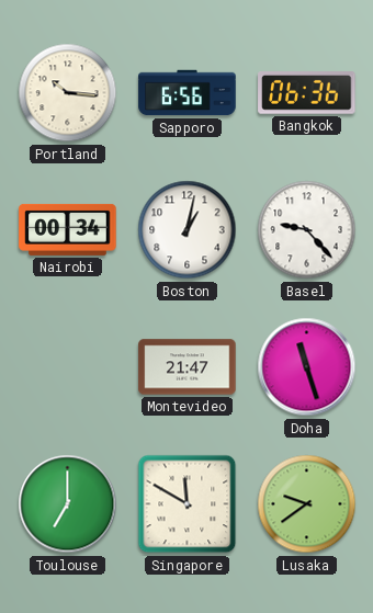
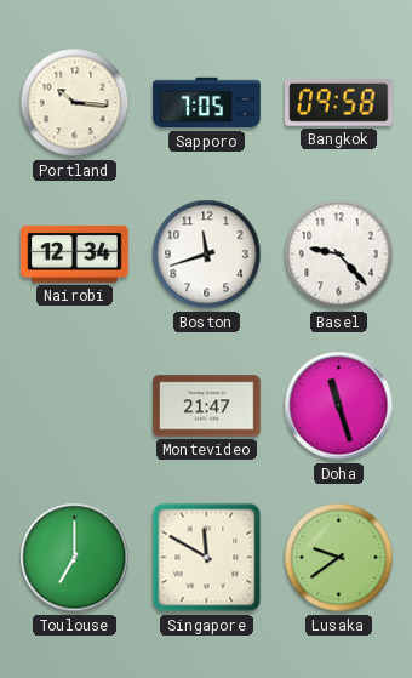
Sapporo: 6:56 -> 7:05
Bangkok: 06:36 -> 09:58
Nairobi: 00:34 -> 12:34
Boston: 1:02 -> 11:42
